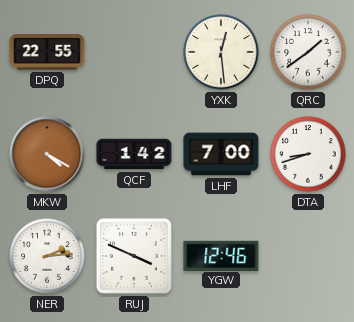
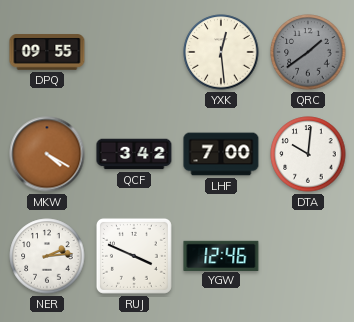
DPQ: 22:55 -> 09:55
QRC dial: white -> grey
QCF: 1:42 -> 3:42
DTA: 8:42 -> 10:01
